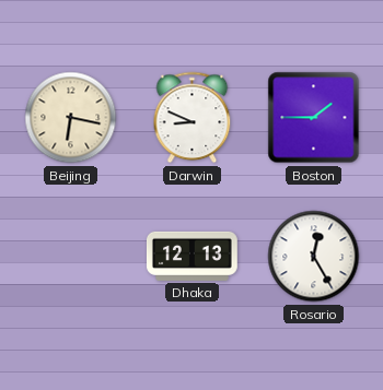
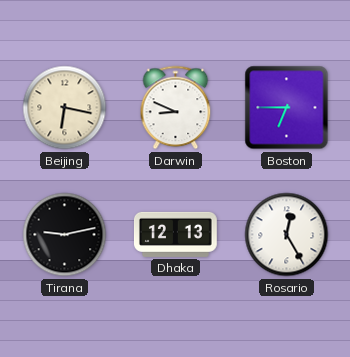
Boston: 1:45 -> 6:45
Tirana: none -> 9:13
